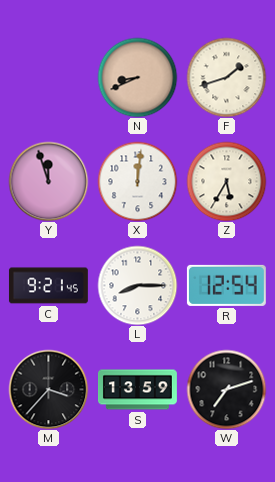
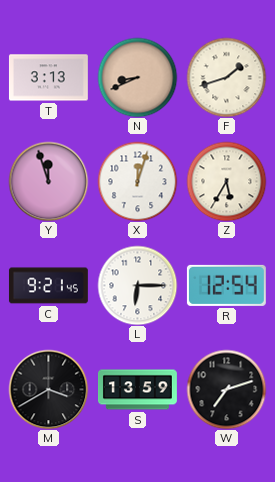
T: none -> 3:13
X: 12:01 -> 12:03
L: 8:15 -> 6:15
M: 3:37 -> 3:40
